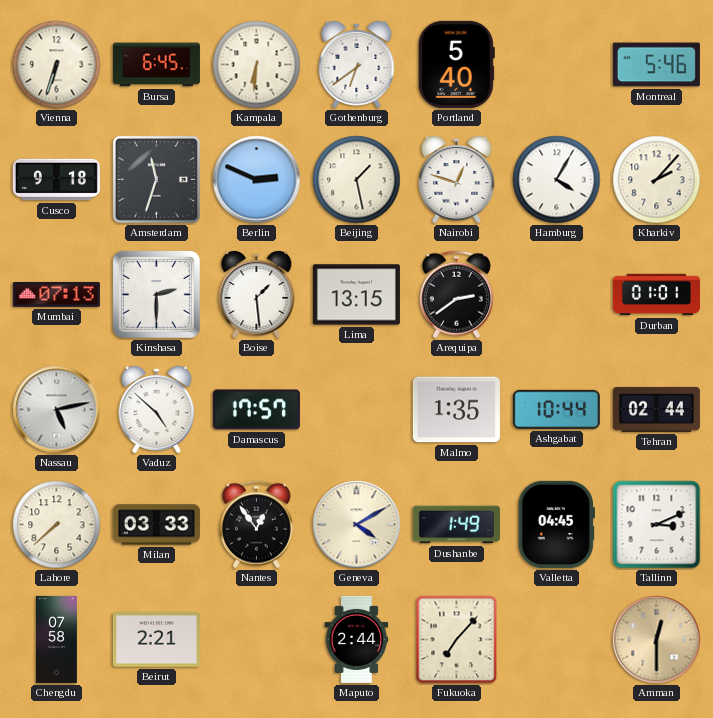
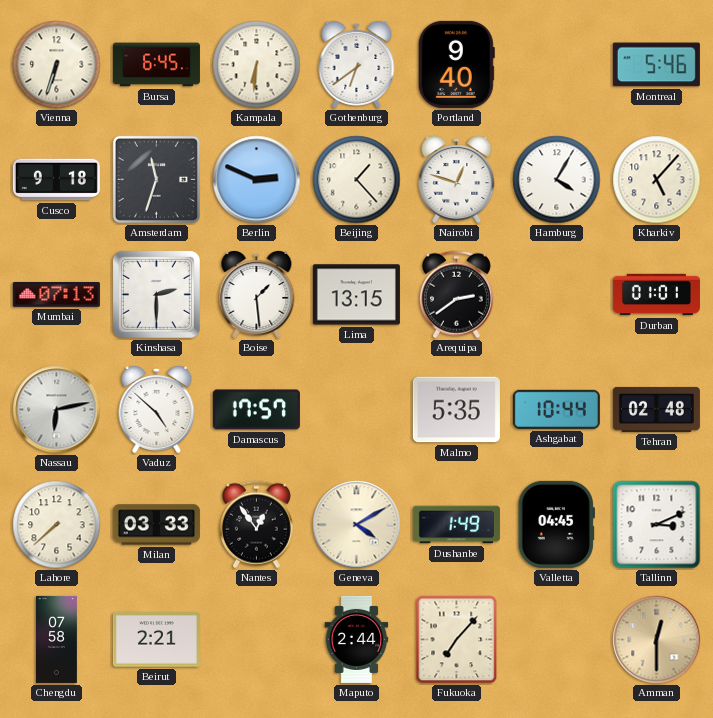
Portland: 5:40 -> 9:40
Beijing: 1:28 -> 1:23
Kharkiv: 2:07 -> 5:07
Nassau: 5:13 -> 6:13
Malmo: 1:35 -> 5:35
Tehran: 02:44 -> 02:48
